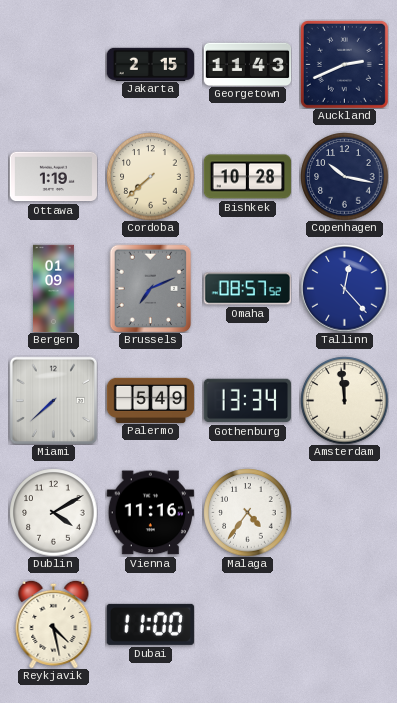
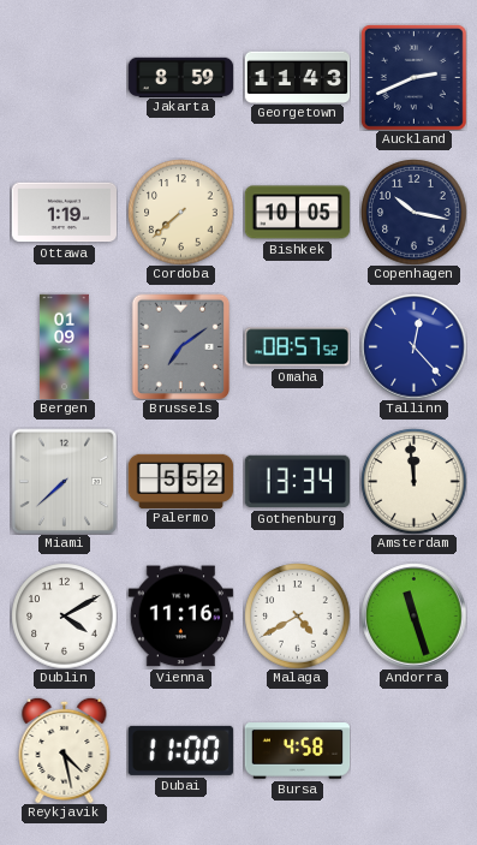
Jakarta: 2:15 -> 8:59
Bishkek: 10:28 -> 10:05
Brussels: 7:11 -> 7:09
Palermo: 5:49 -> 5:52
Malaga: 4:36 -> 4:40
Andorra: none -> 11:27
Bursa: none -> 4:58
